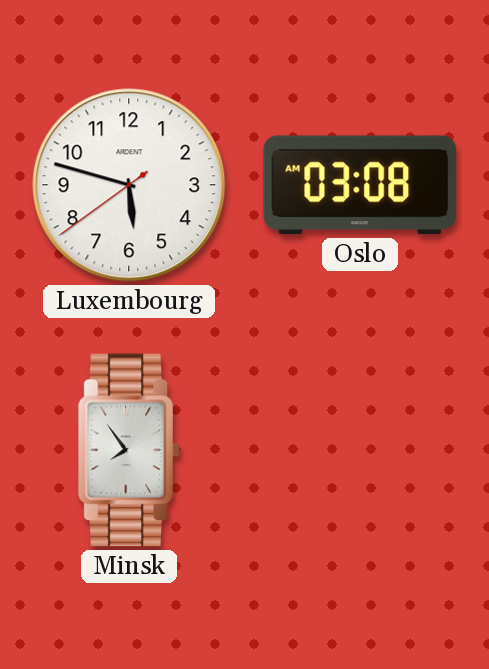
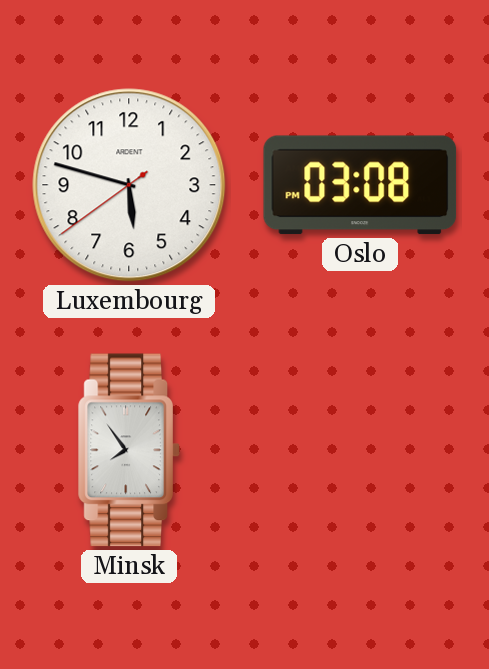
Oslo: 03:08 AM -> 03:08 PM
